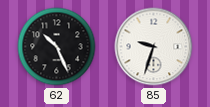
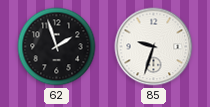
62: 10:26 -> 1:57
